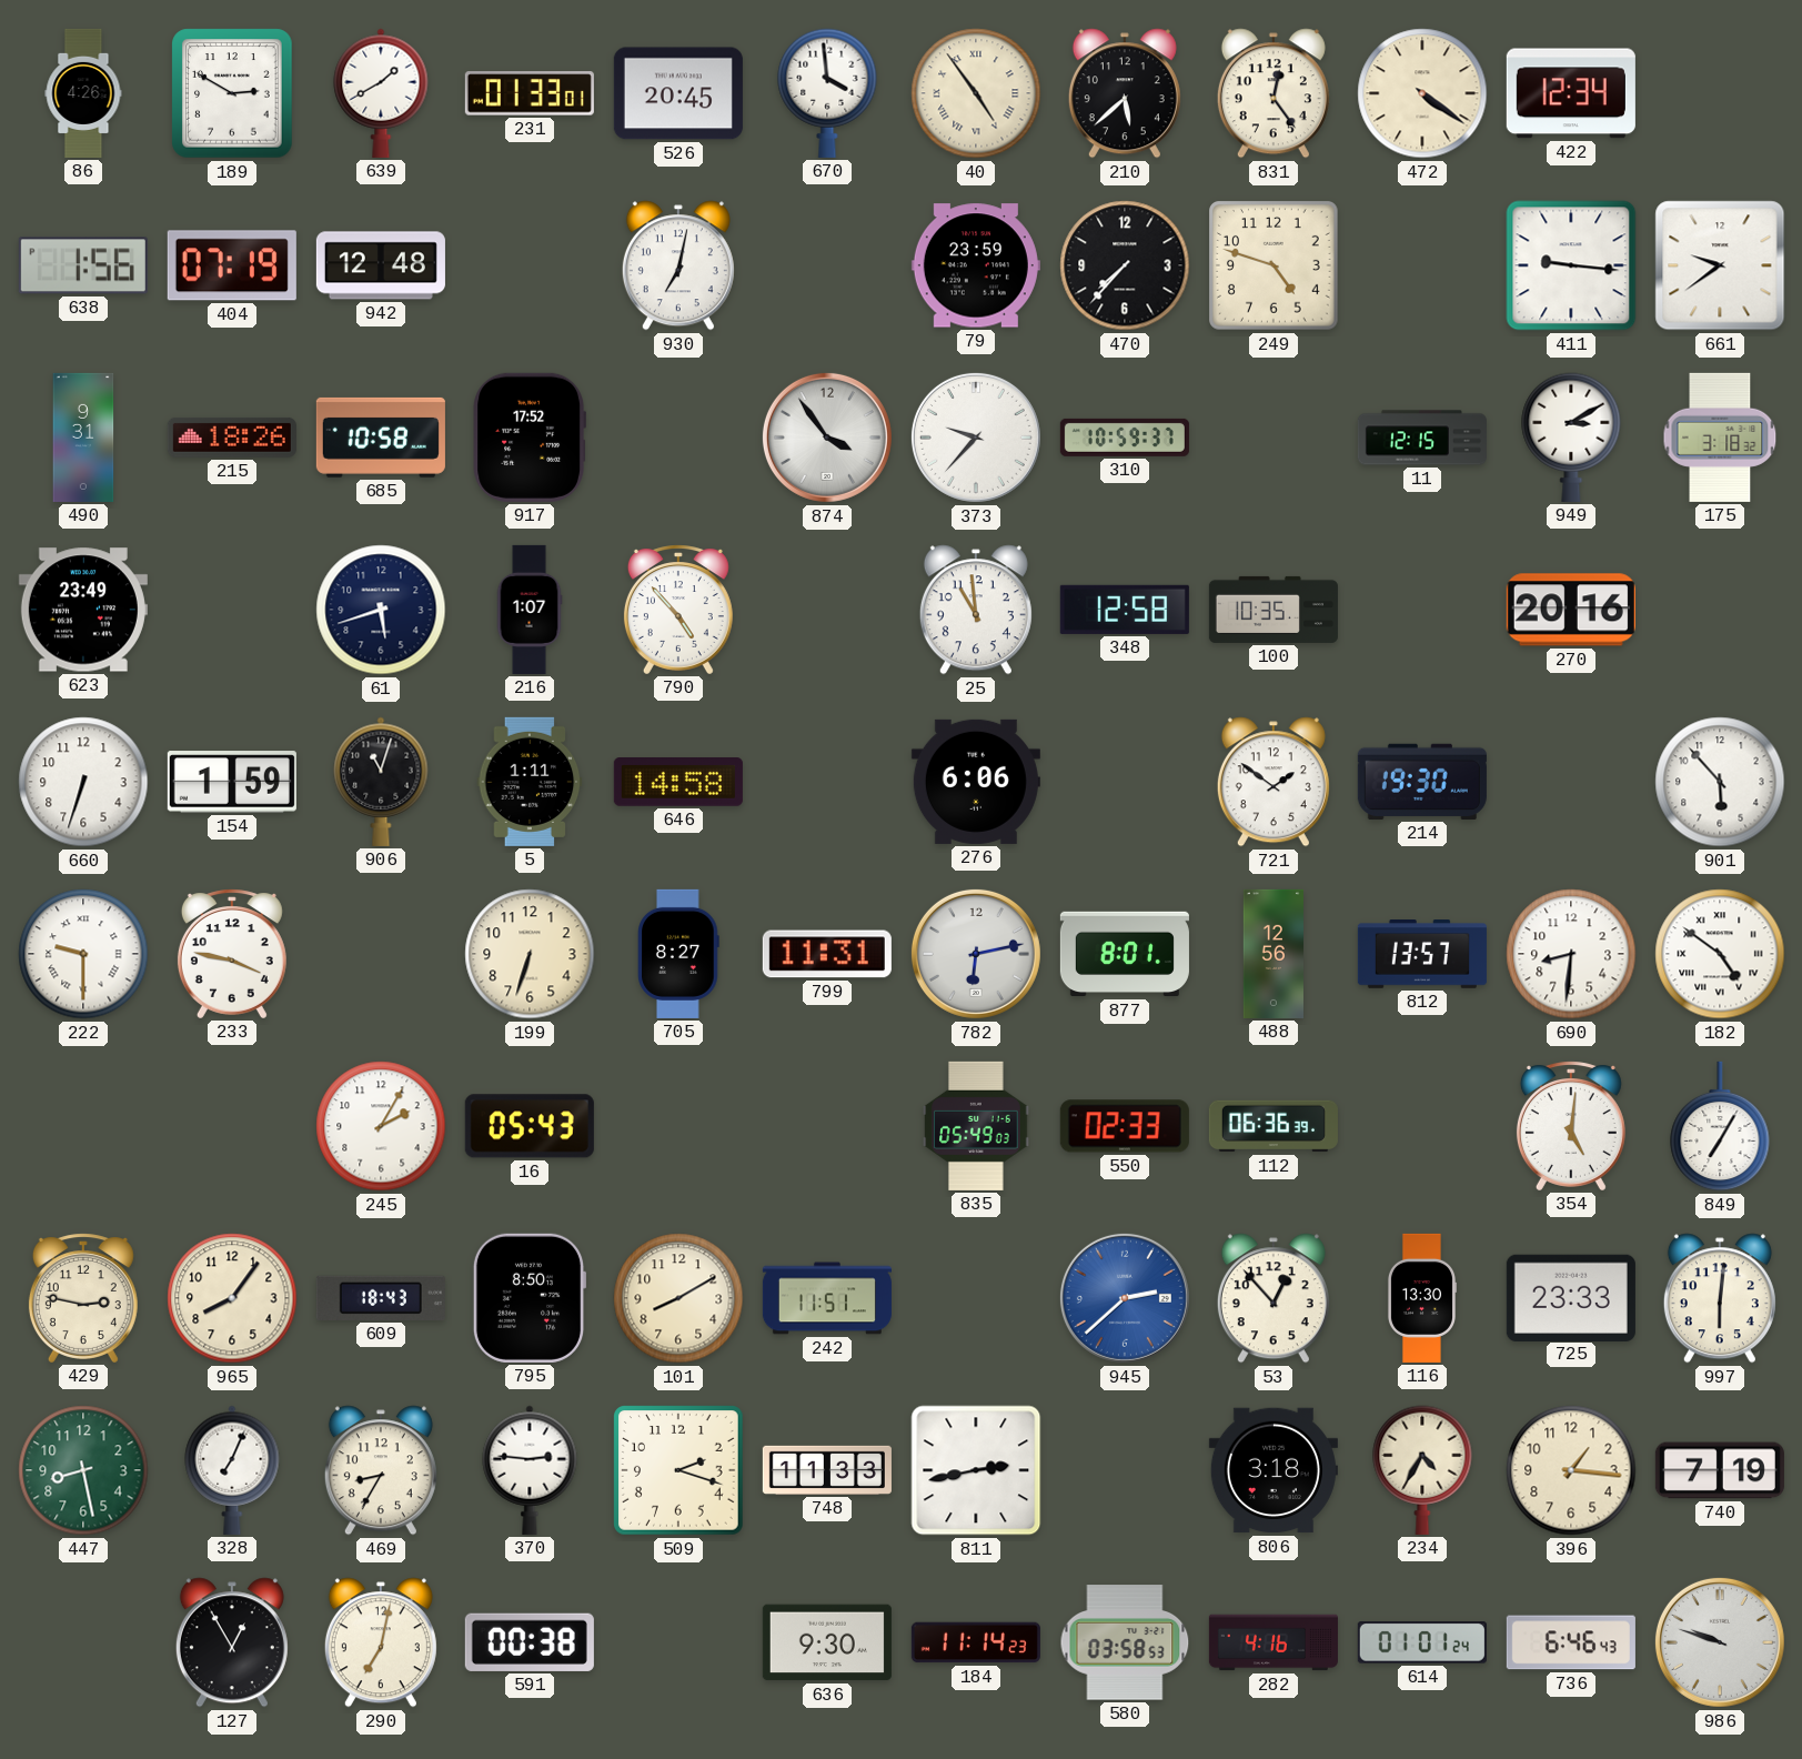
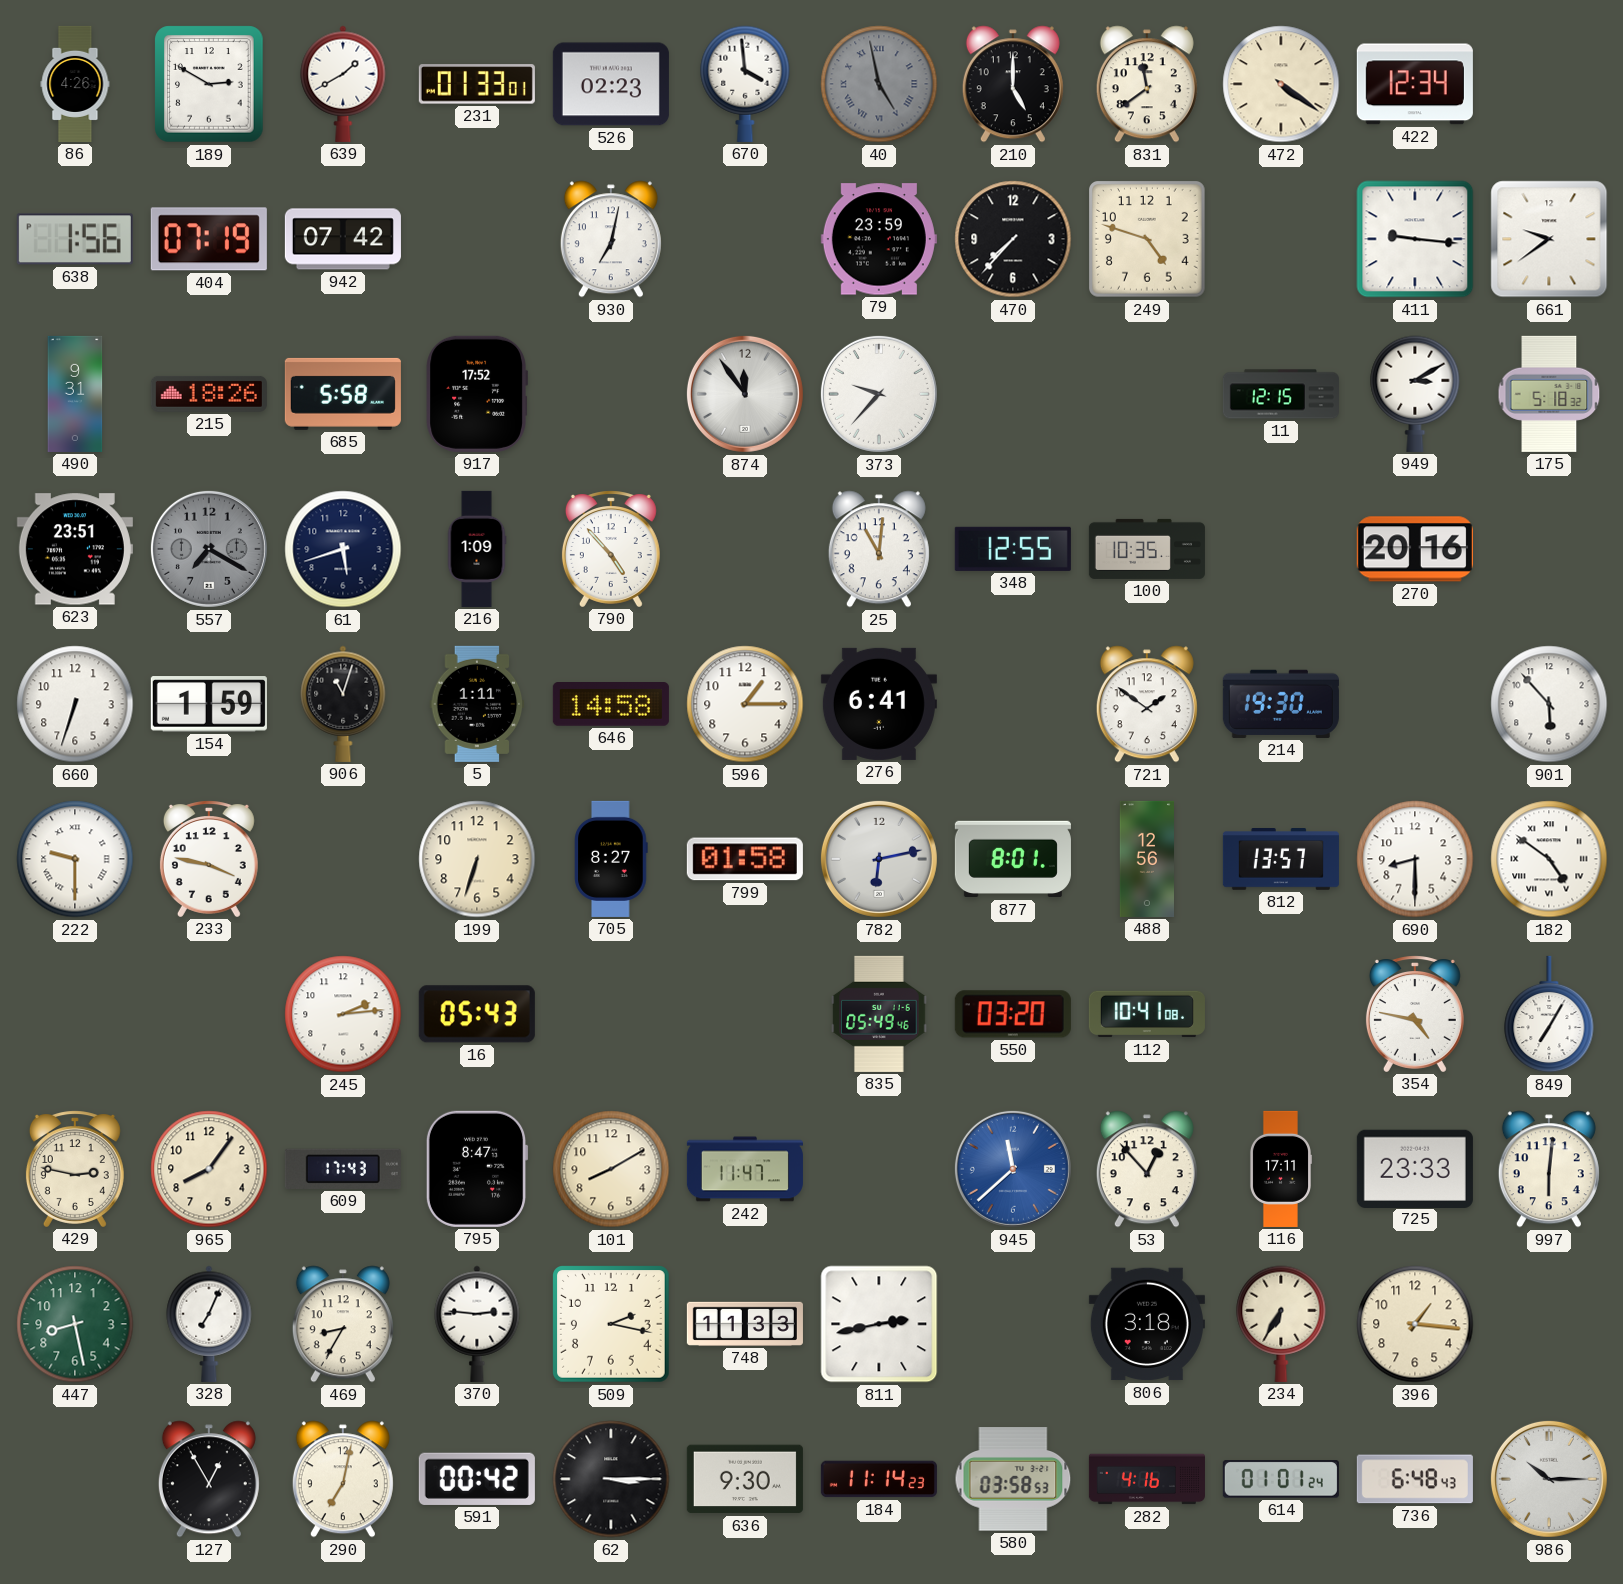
526: 20:45 -> 02:23
40: 4:54 -> 4:58
40 dial: cream -> grey
210: 5:38 -> 5:00
831: 12:24 -> 11:39
942: 12:48 -> 07:42
685: 10:58 -> 5:58
874: 3:54 -> 11:54
310: 10:59 -> none
175: 3:18 -> 5:18
623: 23:49 -> 23:51
557: none -> 7:20
216: 1:07 -> 1:09
25: 10:59 -> 11:01
348: 12:58 -> 12:55
596: none -> 1:15
276: 6:06 -> 6:41
799: 11:31 -> 01:58
690: 8:31 -> 8:30
245: 2:05 -> 2:14
835: 05:49:03 -> 05:49:46
550: 02:33 -> 03:20
112: 06:36 -> 10:41
354: 5:01 -> 4:47
609: 18:43 -> 17:43
795: 8:50 -> 8:47
242: 11:51 -> 11:47
945: 2:38 -> 11:38
116: 13:30 -> 17:11
509: 2:18 -> 2:17
234: 4:35 -> 6:35
740: 7:19 -> none
591: 00:38 -> 00:42
62: none -> 3:15
736: 6:46 -> 6:48
986: 9:48 -> 10:15
